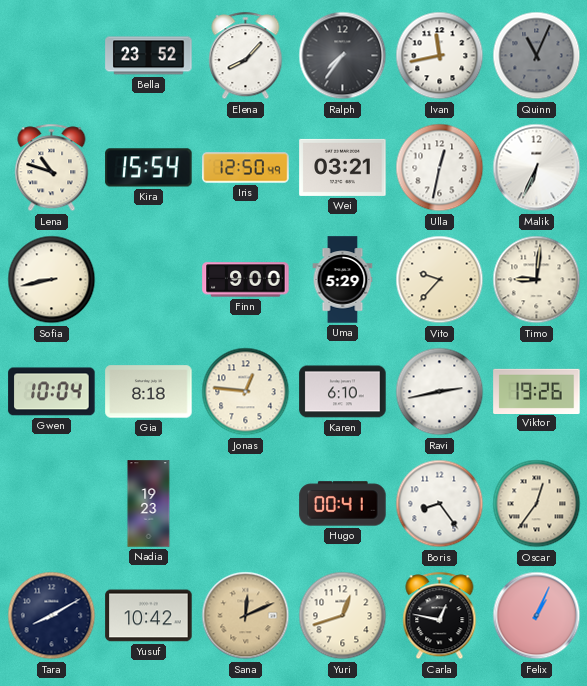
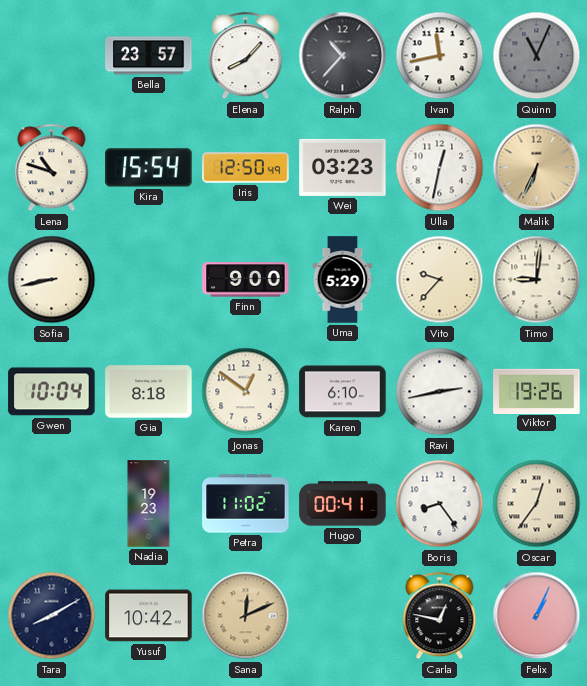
Bella: 23:52 -> 23:57
Ralph: 7:36 -> 10:37
Wei: 03:21 -> 03:23
Malik dial: white -> champagne
Jonas: 12:46 -> 12:51
Petra: none -> 11:02
Yuri: 12:42 -> none
